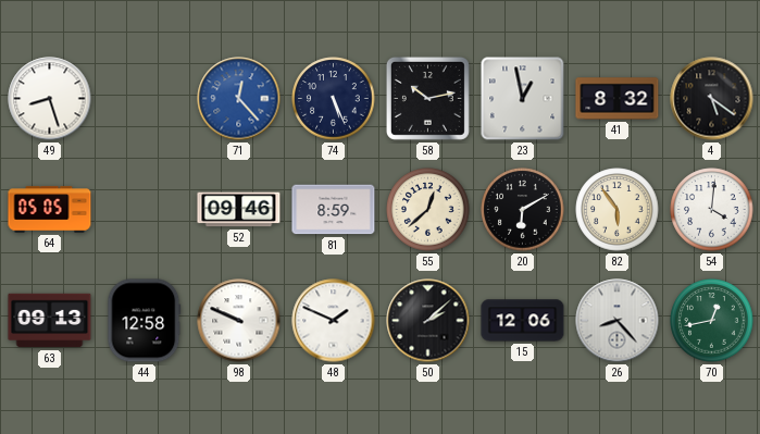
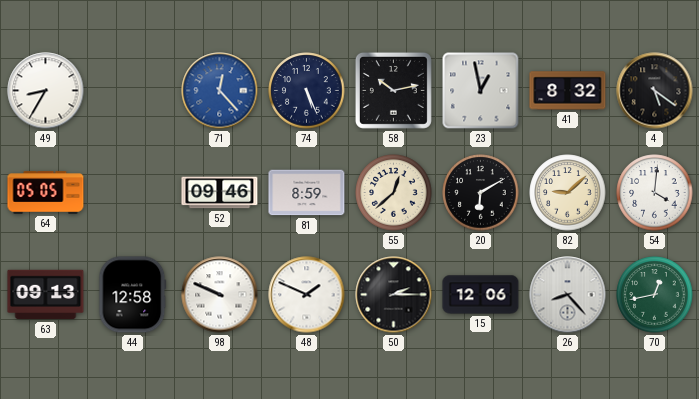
49: 8:27 -> 8:35
82: 5:54 -> 9:08
50: 2:08 -> 2:15
